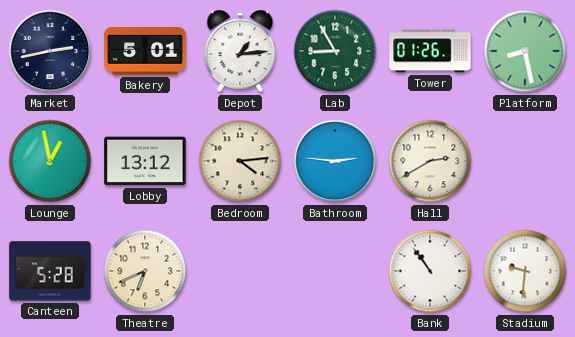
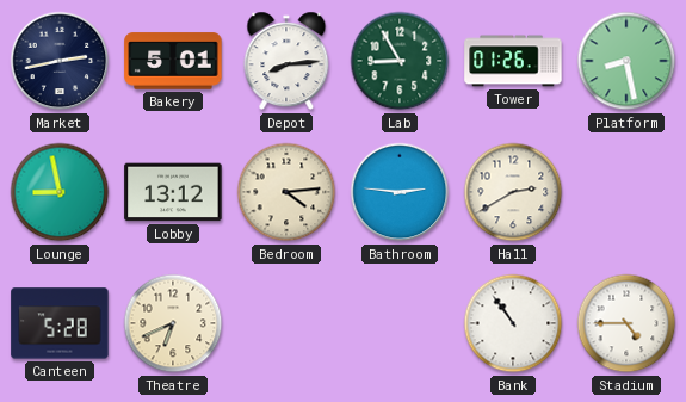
Depot: 1:14 -> 8:14
Lounge: 12:58 -> 8:58
Stadium: 9:31 -> 4:45
